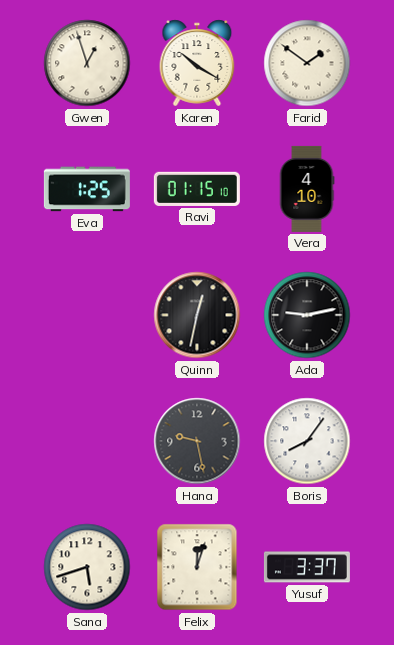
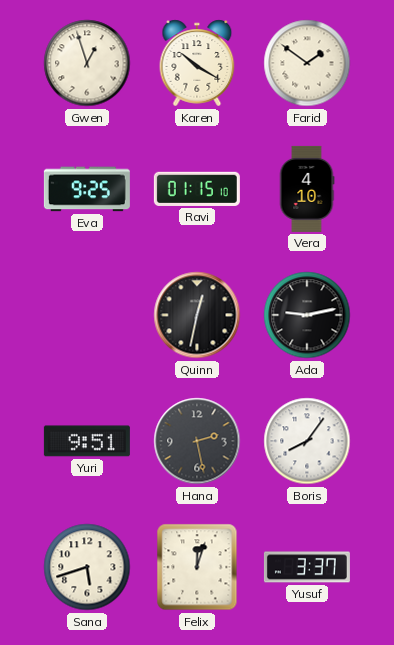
Eva: 1:25 -> 9:25
Yuri: none -> 9:51
Hana: 9:28 -> 2:28
